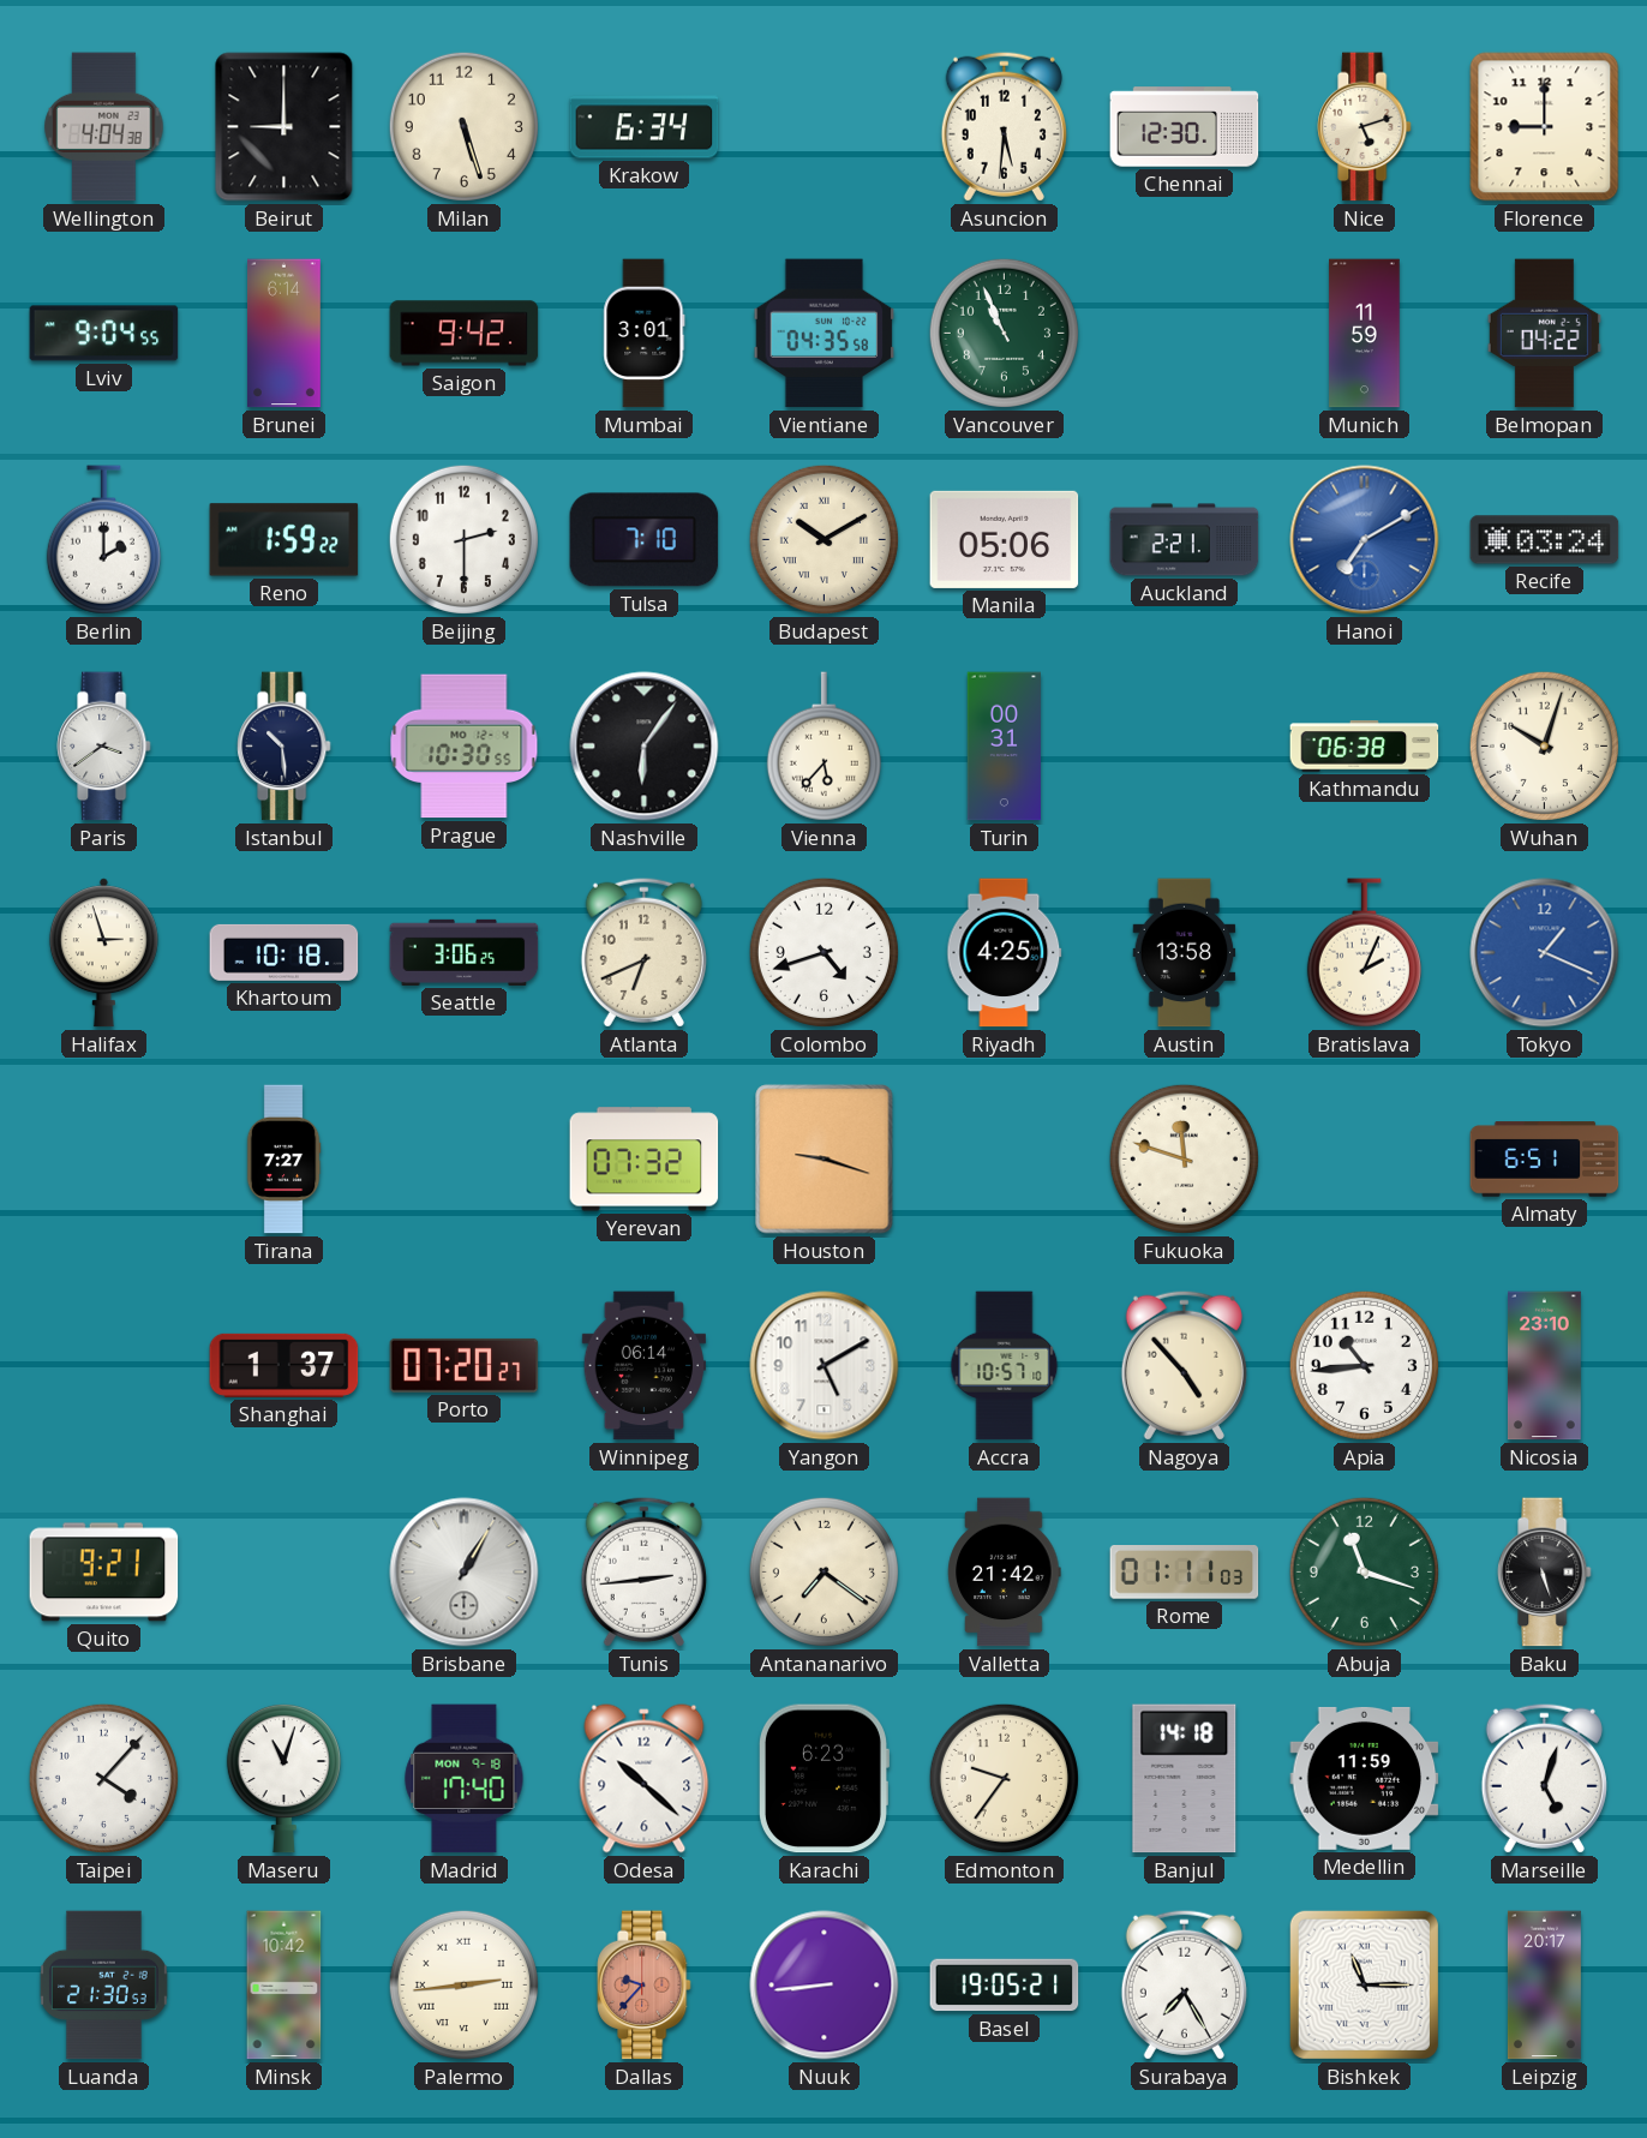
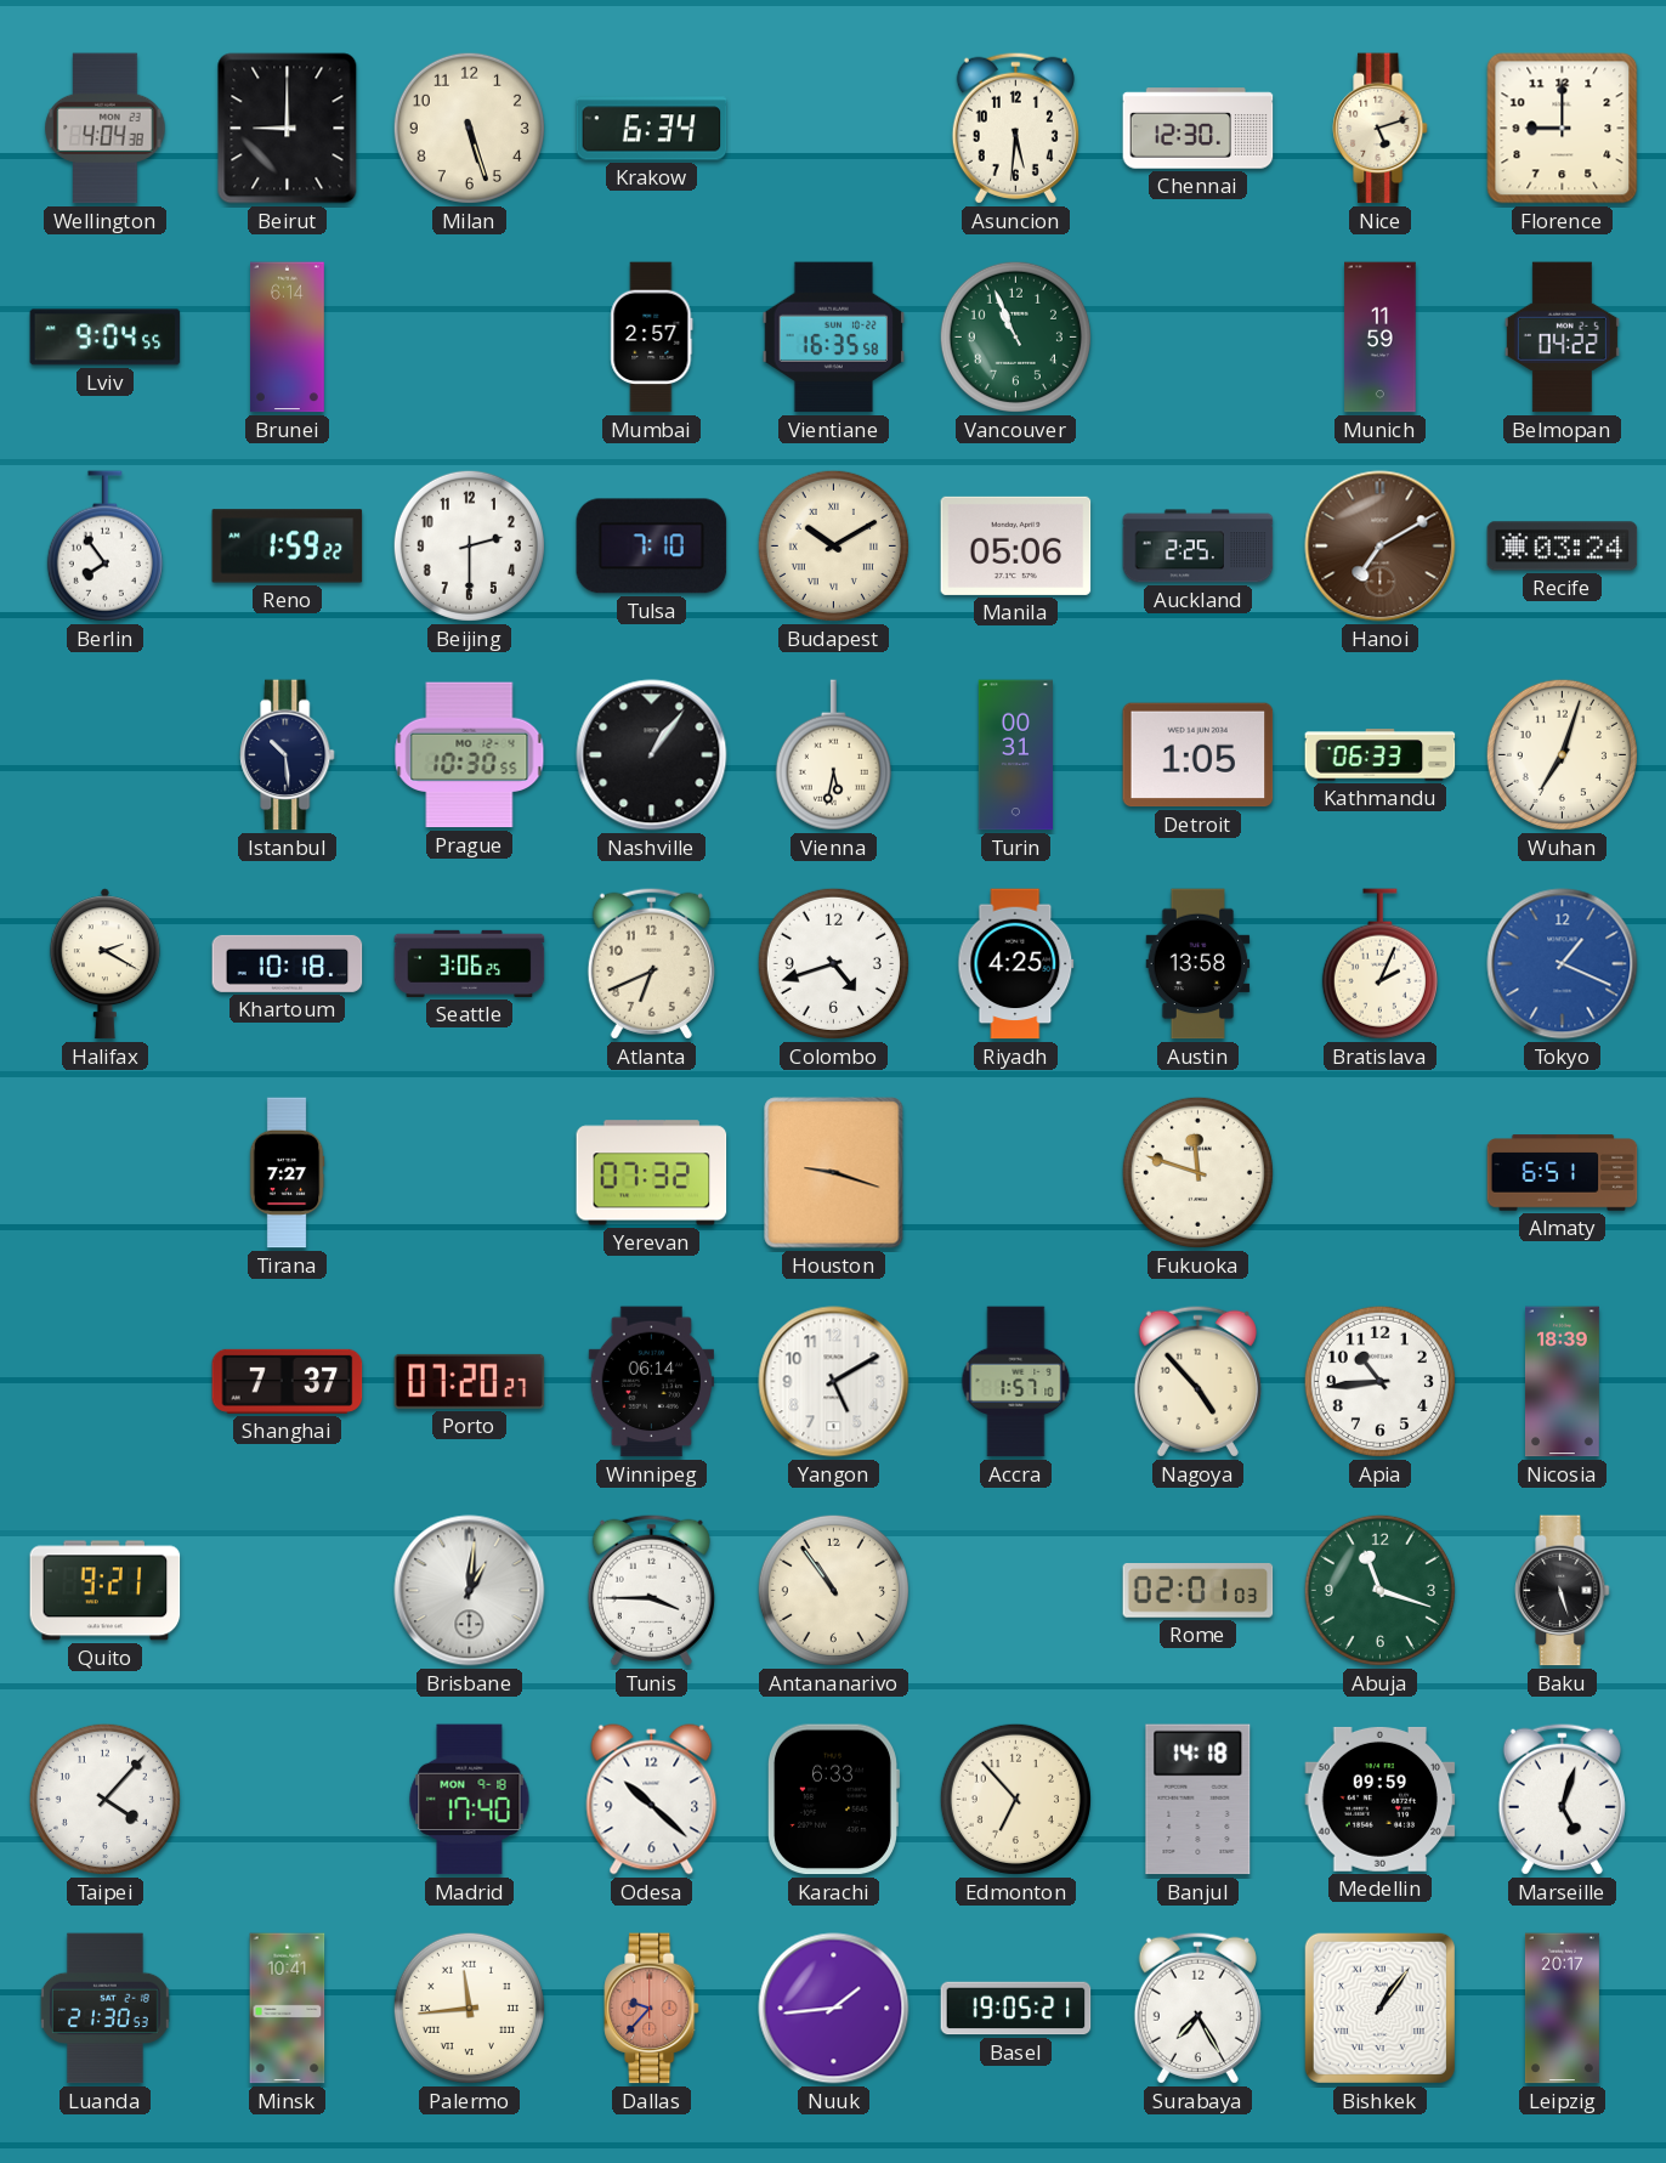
Saigon: 9:42 -> none
Mumbai: 3:01 -> 2:57
Vientiane: 04:35 -> 16:35
Berlin: 2:00 -> 7:54
Auckland: 2:21 -> 2:25
Hanoi dial: blue -> brown
Paris: 3:39 -> none
Nashville: 6:06 -> 1:06
Vienna: 5:37 -> 5:32
Detroit: none -> 1:05
Kathmandu: 06:38 -> 06:33
Wuhan: 10:03 -> 7:03
Halifax: 2:57 -> 2:20
Shanghai: 1:37 -> 7:37
Accra: 10:57 -> 1:57
Nicosia: 23:10 -> 18:39
Brisbane: 1:05 -> 1:01
Tunis: 2:44 -> 3:45
Antananarivo: 7:21 -> 10:54
Valletta: 21:42 -> none
Rome: 01:11 -> 02:01
Maseru: 11:03 -> none
Karachi: 6:23 -> 6:33
Edmonton: 9:36 -> 6:53
Medellin: 11:59 -> 09:59
Minsk: 10:42 -> 10:41
Palermo: 2:44 -> 11:44
Nuuk: 8:44 -> 1:44
Bishkek: 11:15 -> 1:06
